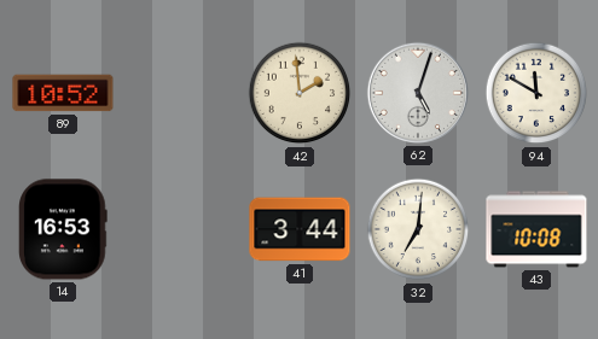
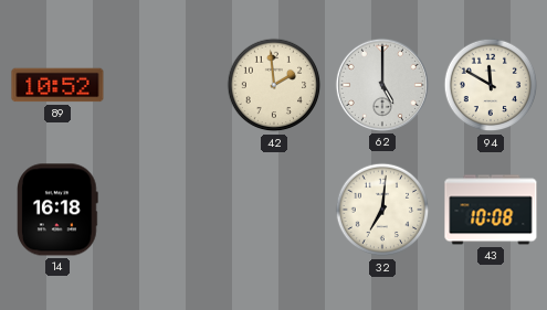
62: 5:03 -> 5:00
14: 16:53 -> 16:18
41: 3:44 -> none
